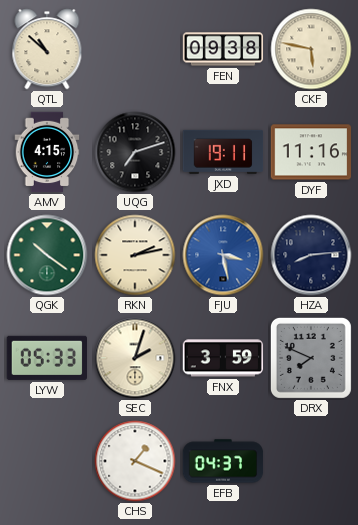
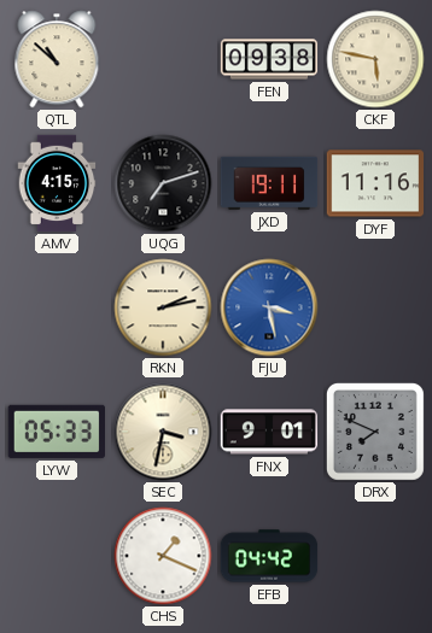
QGK: 10:21 -> none
HZA: 8:14 -> none
SEC: 2:03 -> 3:32
FNX: 3:59 -> 9:01
EFB: 04:37 -> 04:42
